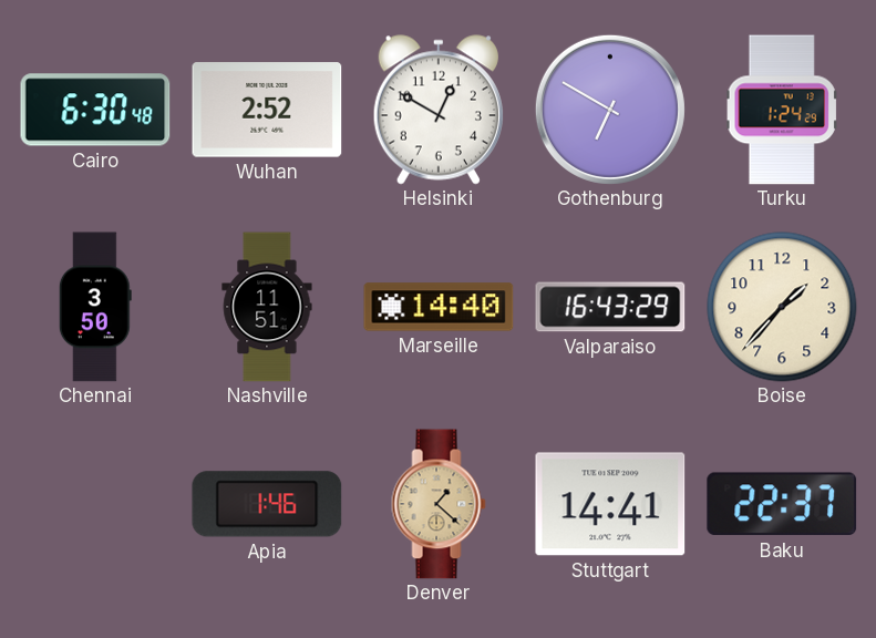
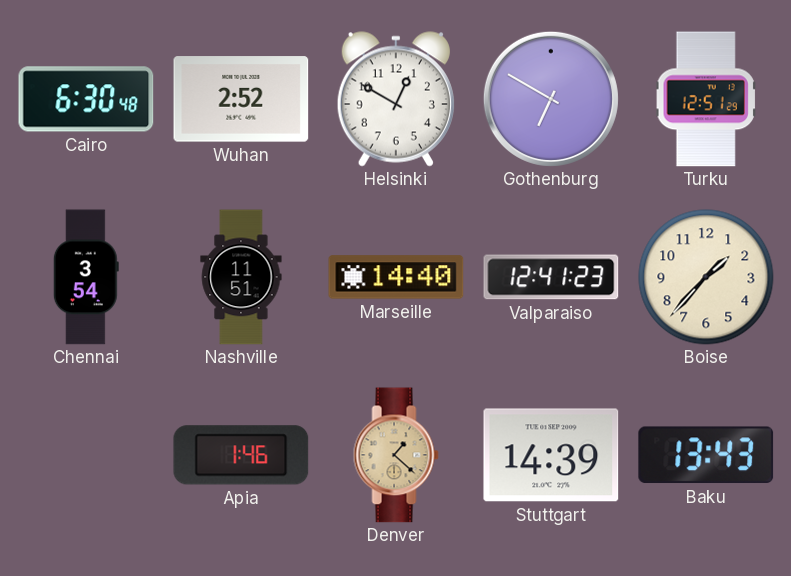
Turku: 1:24 -> 12:51
Chennai: 3:50 -> 3:54
Valparaiso: 16:43 -> 12:41
Stuttgart: 14:41 -> 14:39
Baku: 22:37 -> 13:43
